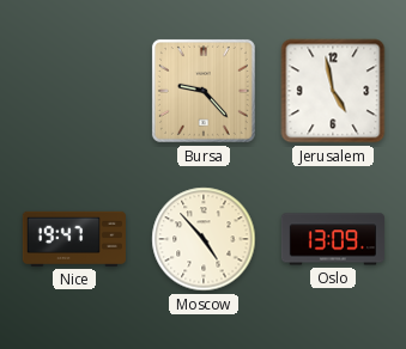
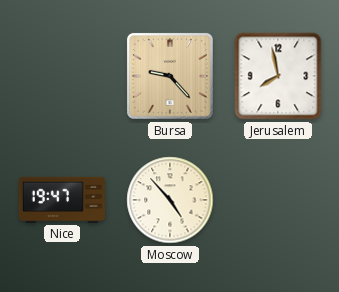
Jerusalem: 4:58 -> 7:58
Oslo: 13:09 -> none
